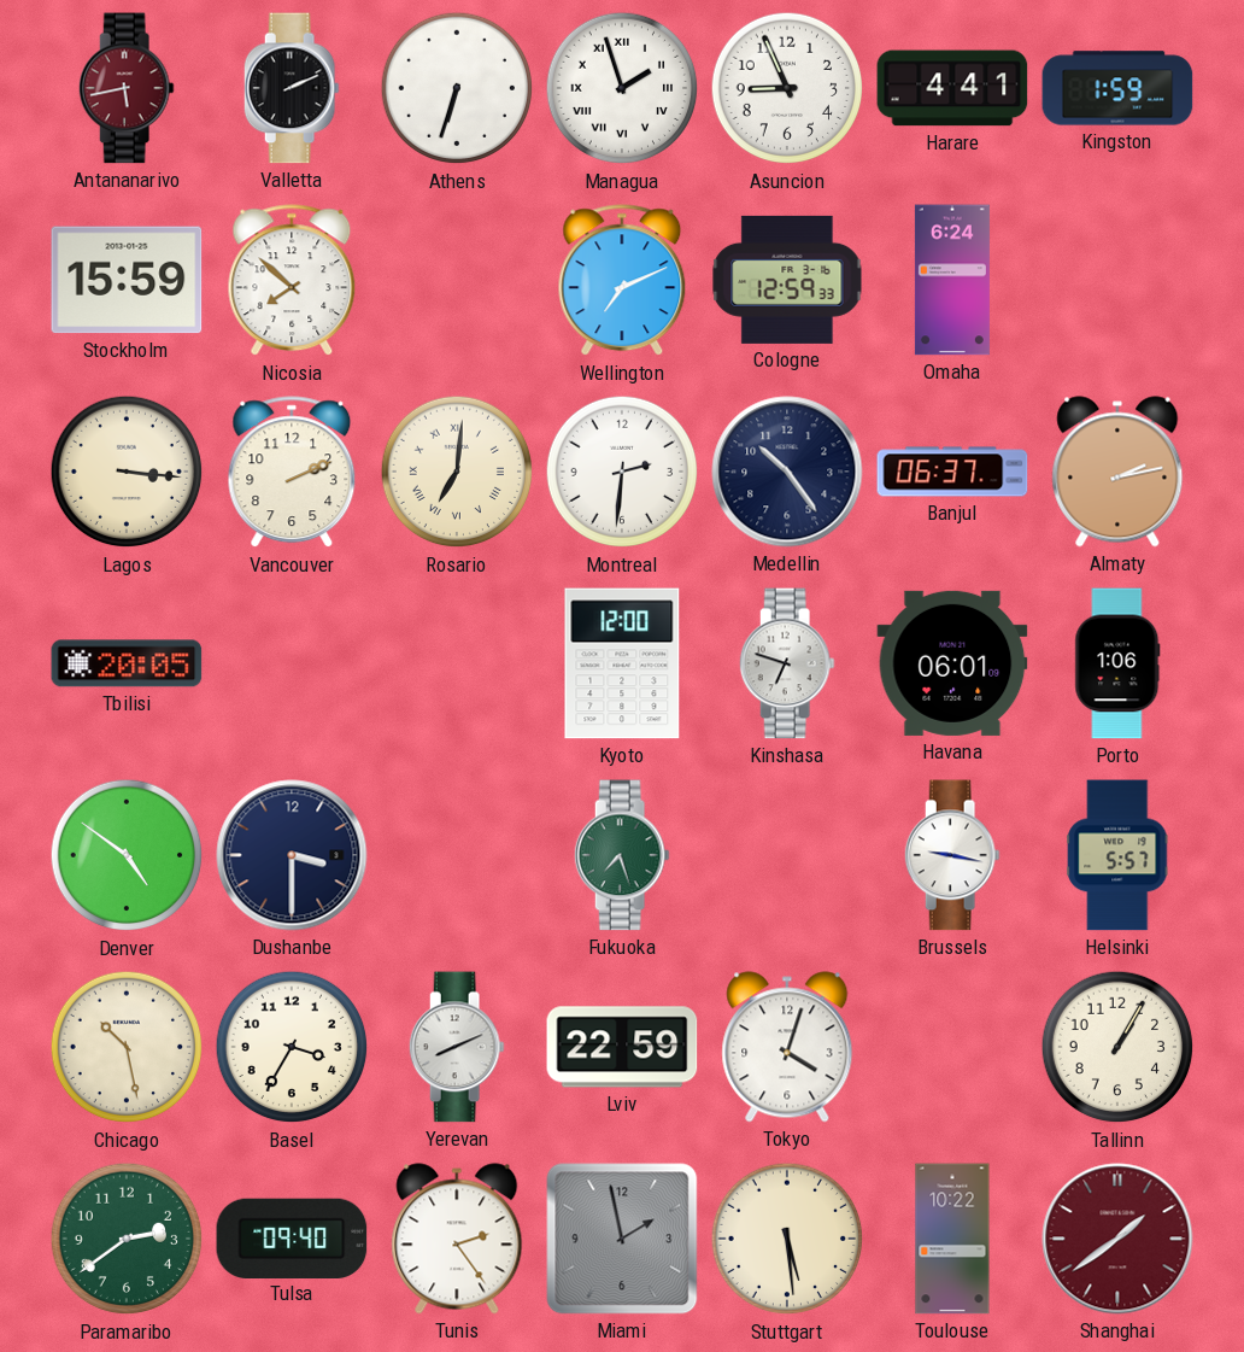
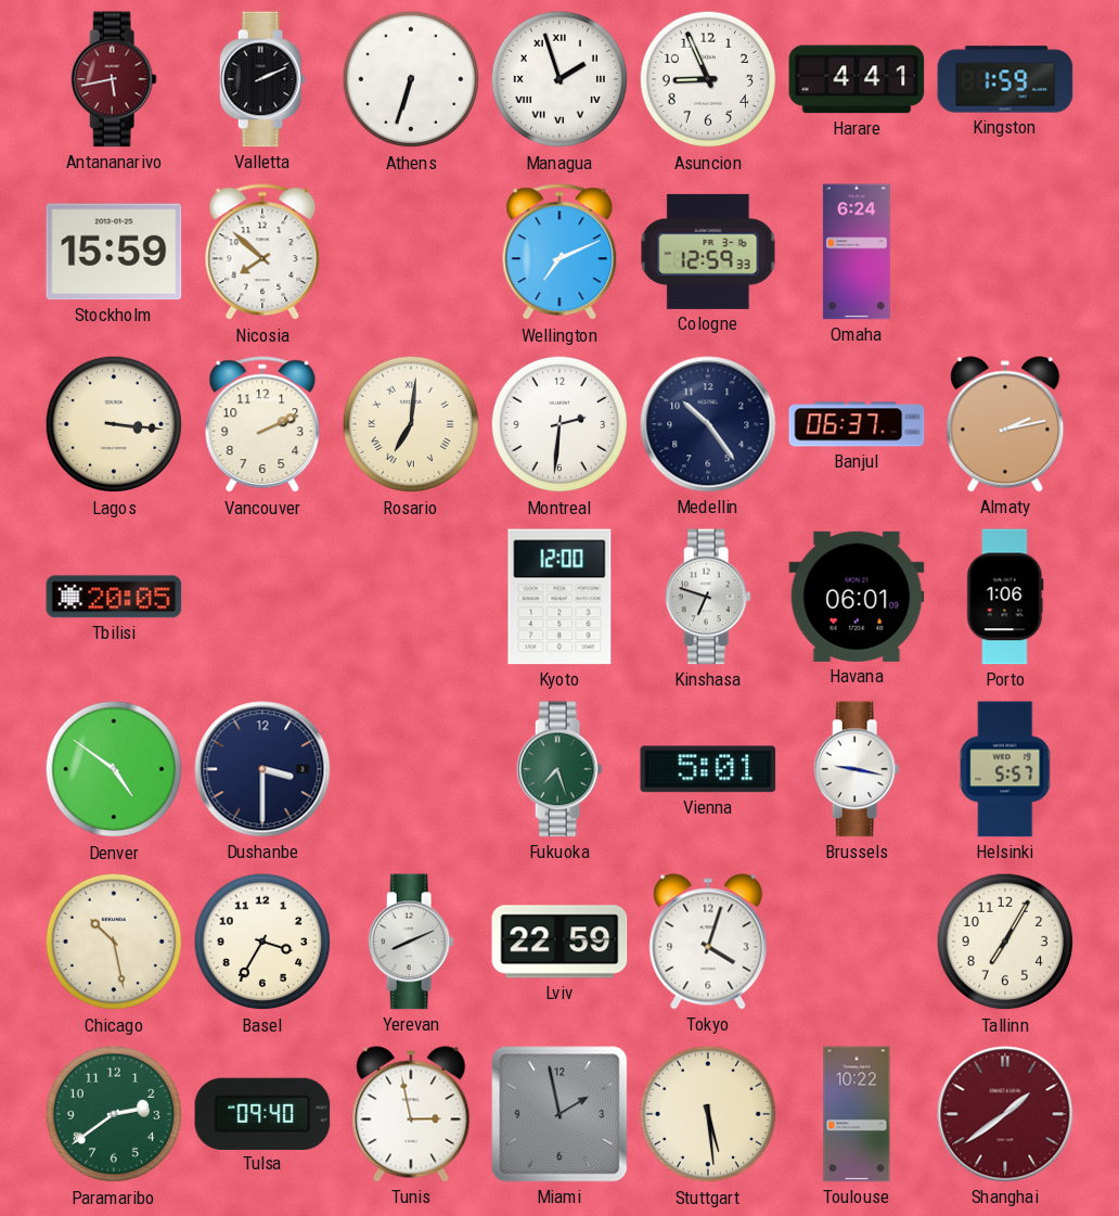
Vienna: none -> 5:01
Tallinn: 1:05 -> 7:05
Tunis: 2:24 -> 2:58
